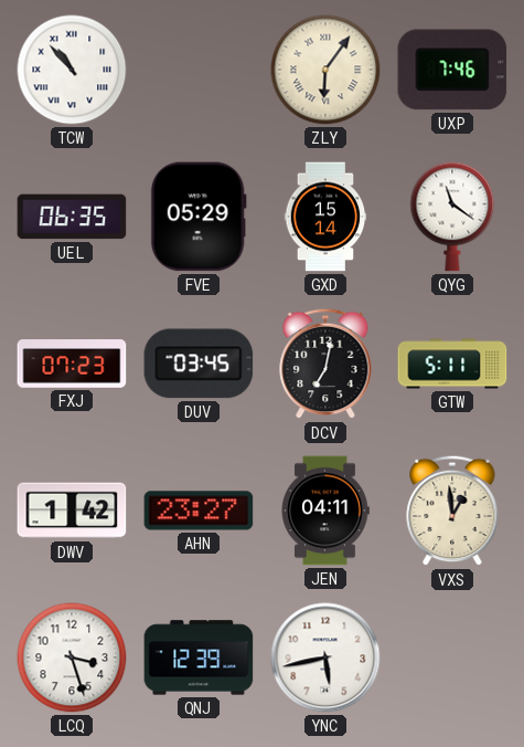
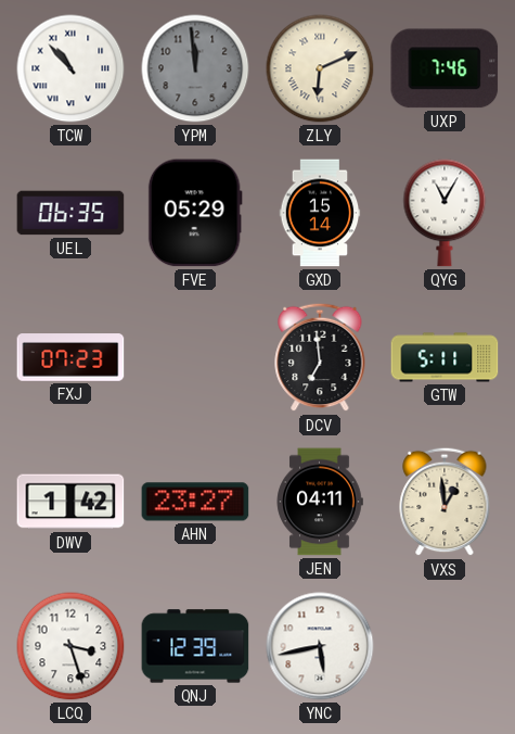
YPM: none -> 11:59
ZLY: 6:06 -> 6:11
QYG: 11:21 -> 11:05
DUV: 03:45 -> none
DCV: 7:02 -> 6:59
